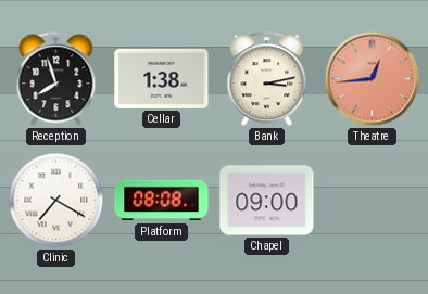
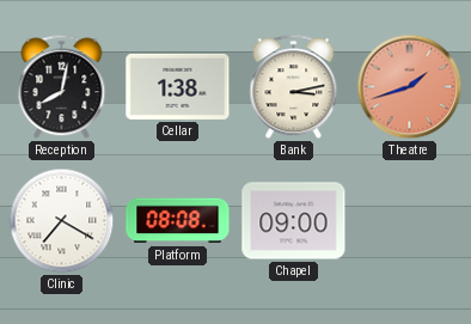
Reception: 7:57 -> 8:02
Theatre: 12:44 -> 1:42
